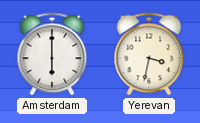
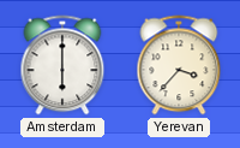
Yerevan: 3:32 -> 3:37
